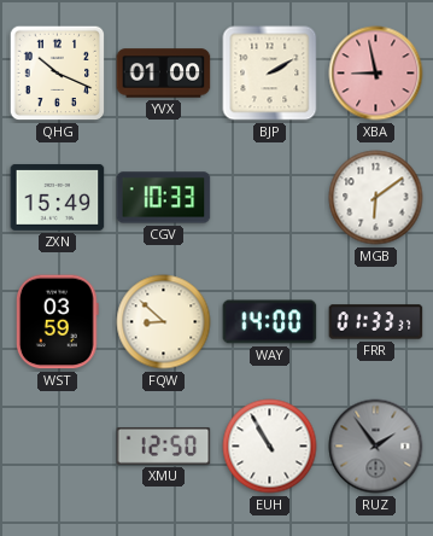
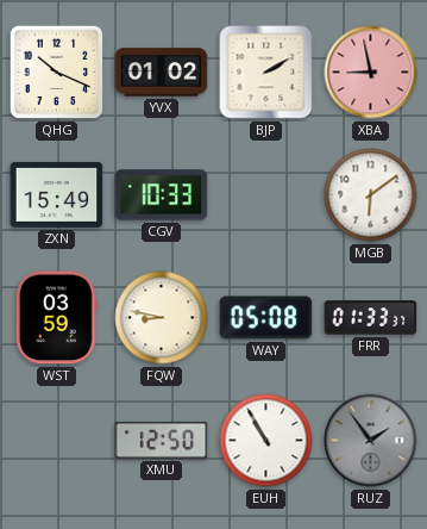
YVX: 01:00 -> 01:02
FQW: 8:52 -> 8:47
WAY: 14:00 -> 05:08
